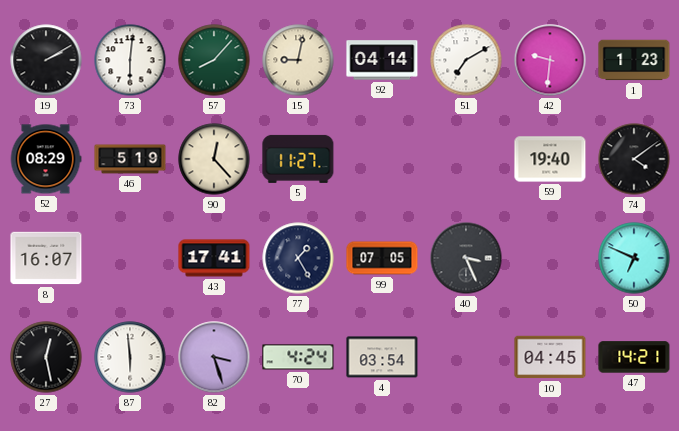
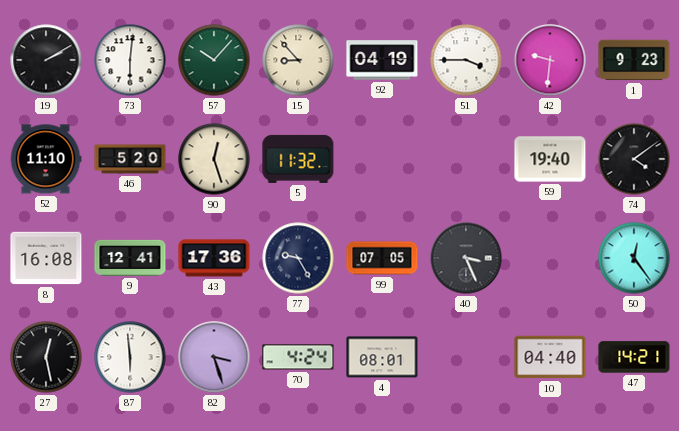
57: 8:07 -> 10:07
15: 9:02 -> 8:53
92: 04:14 -> 04:19
51: 7:10 -> 3:45
1: 1:23 -> 9:23
52: 08:29 -> 11:10
46: 5:19 -> 5:20
90: 12:23 -> 12:27
5: 11:27 -> 11:32
8: 16:07 -> 16:08
9: none -> 12:41
43: 17:41 -> 17:36
77: 1:25 -> 9:25
50: 6:49 -> 12:24
4: 03:54 -> 08:01
10: 04:45 -> 04:40
